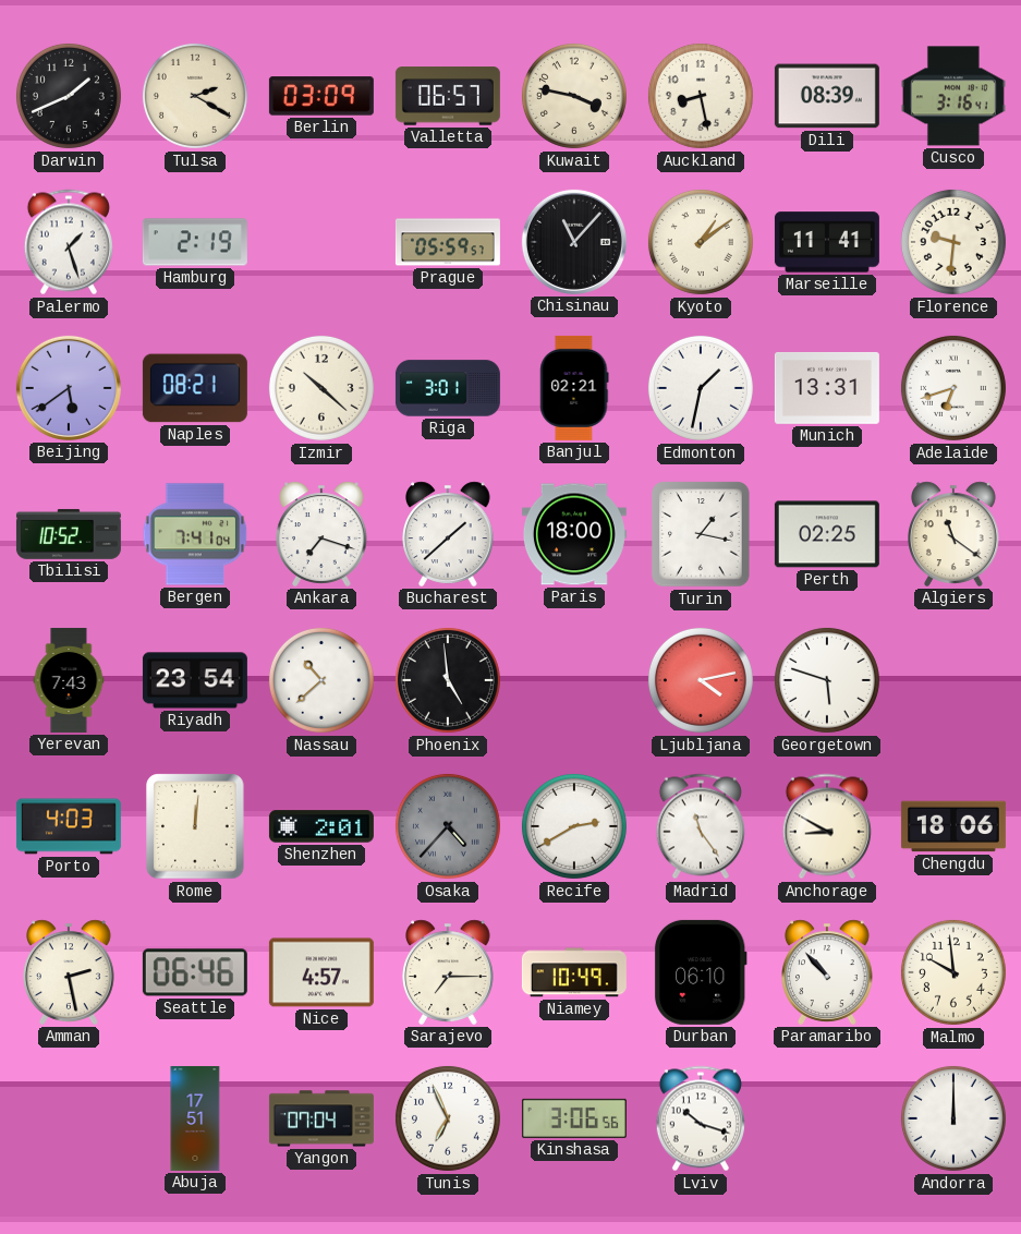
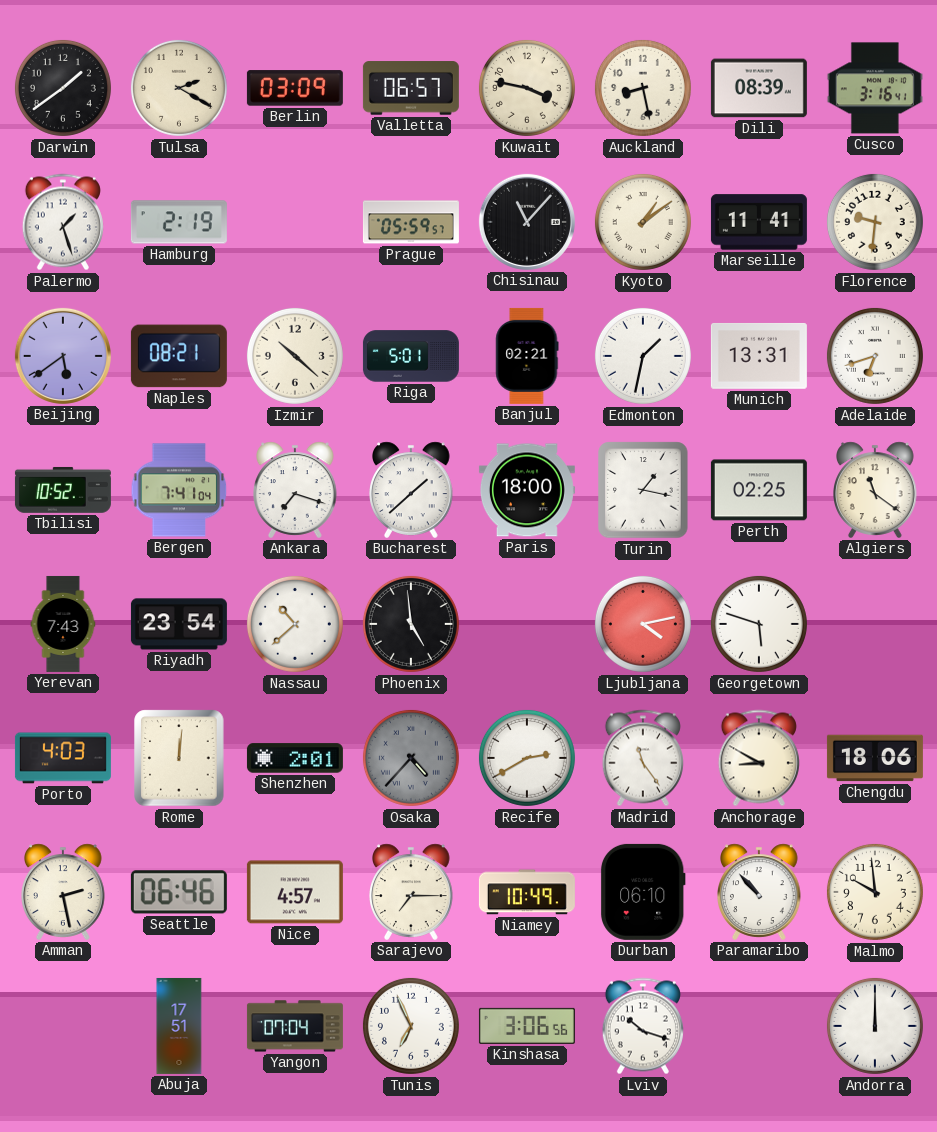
Darwin: 1:41 -> 1:39
Riga: 3:01 -> 5:01
